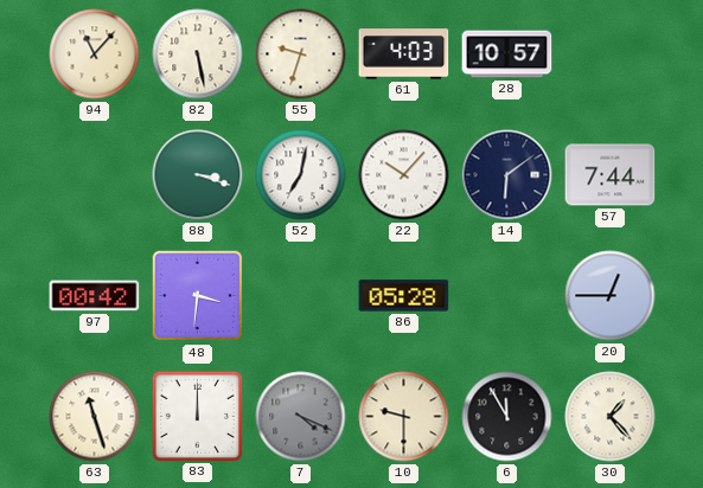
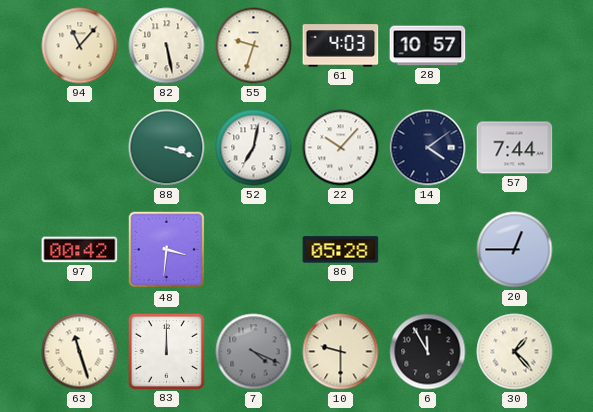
14: 6:09 -> 4:09
